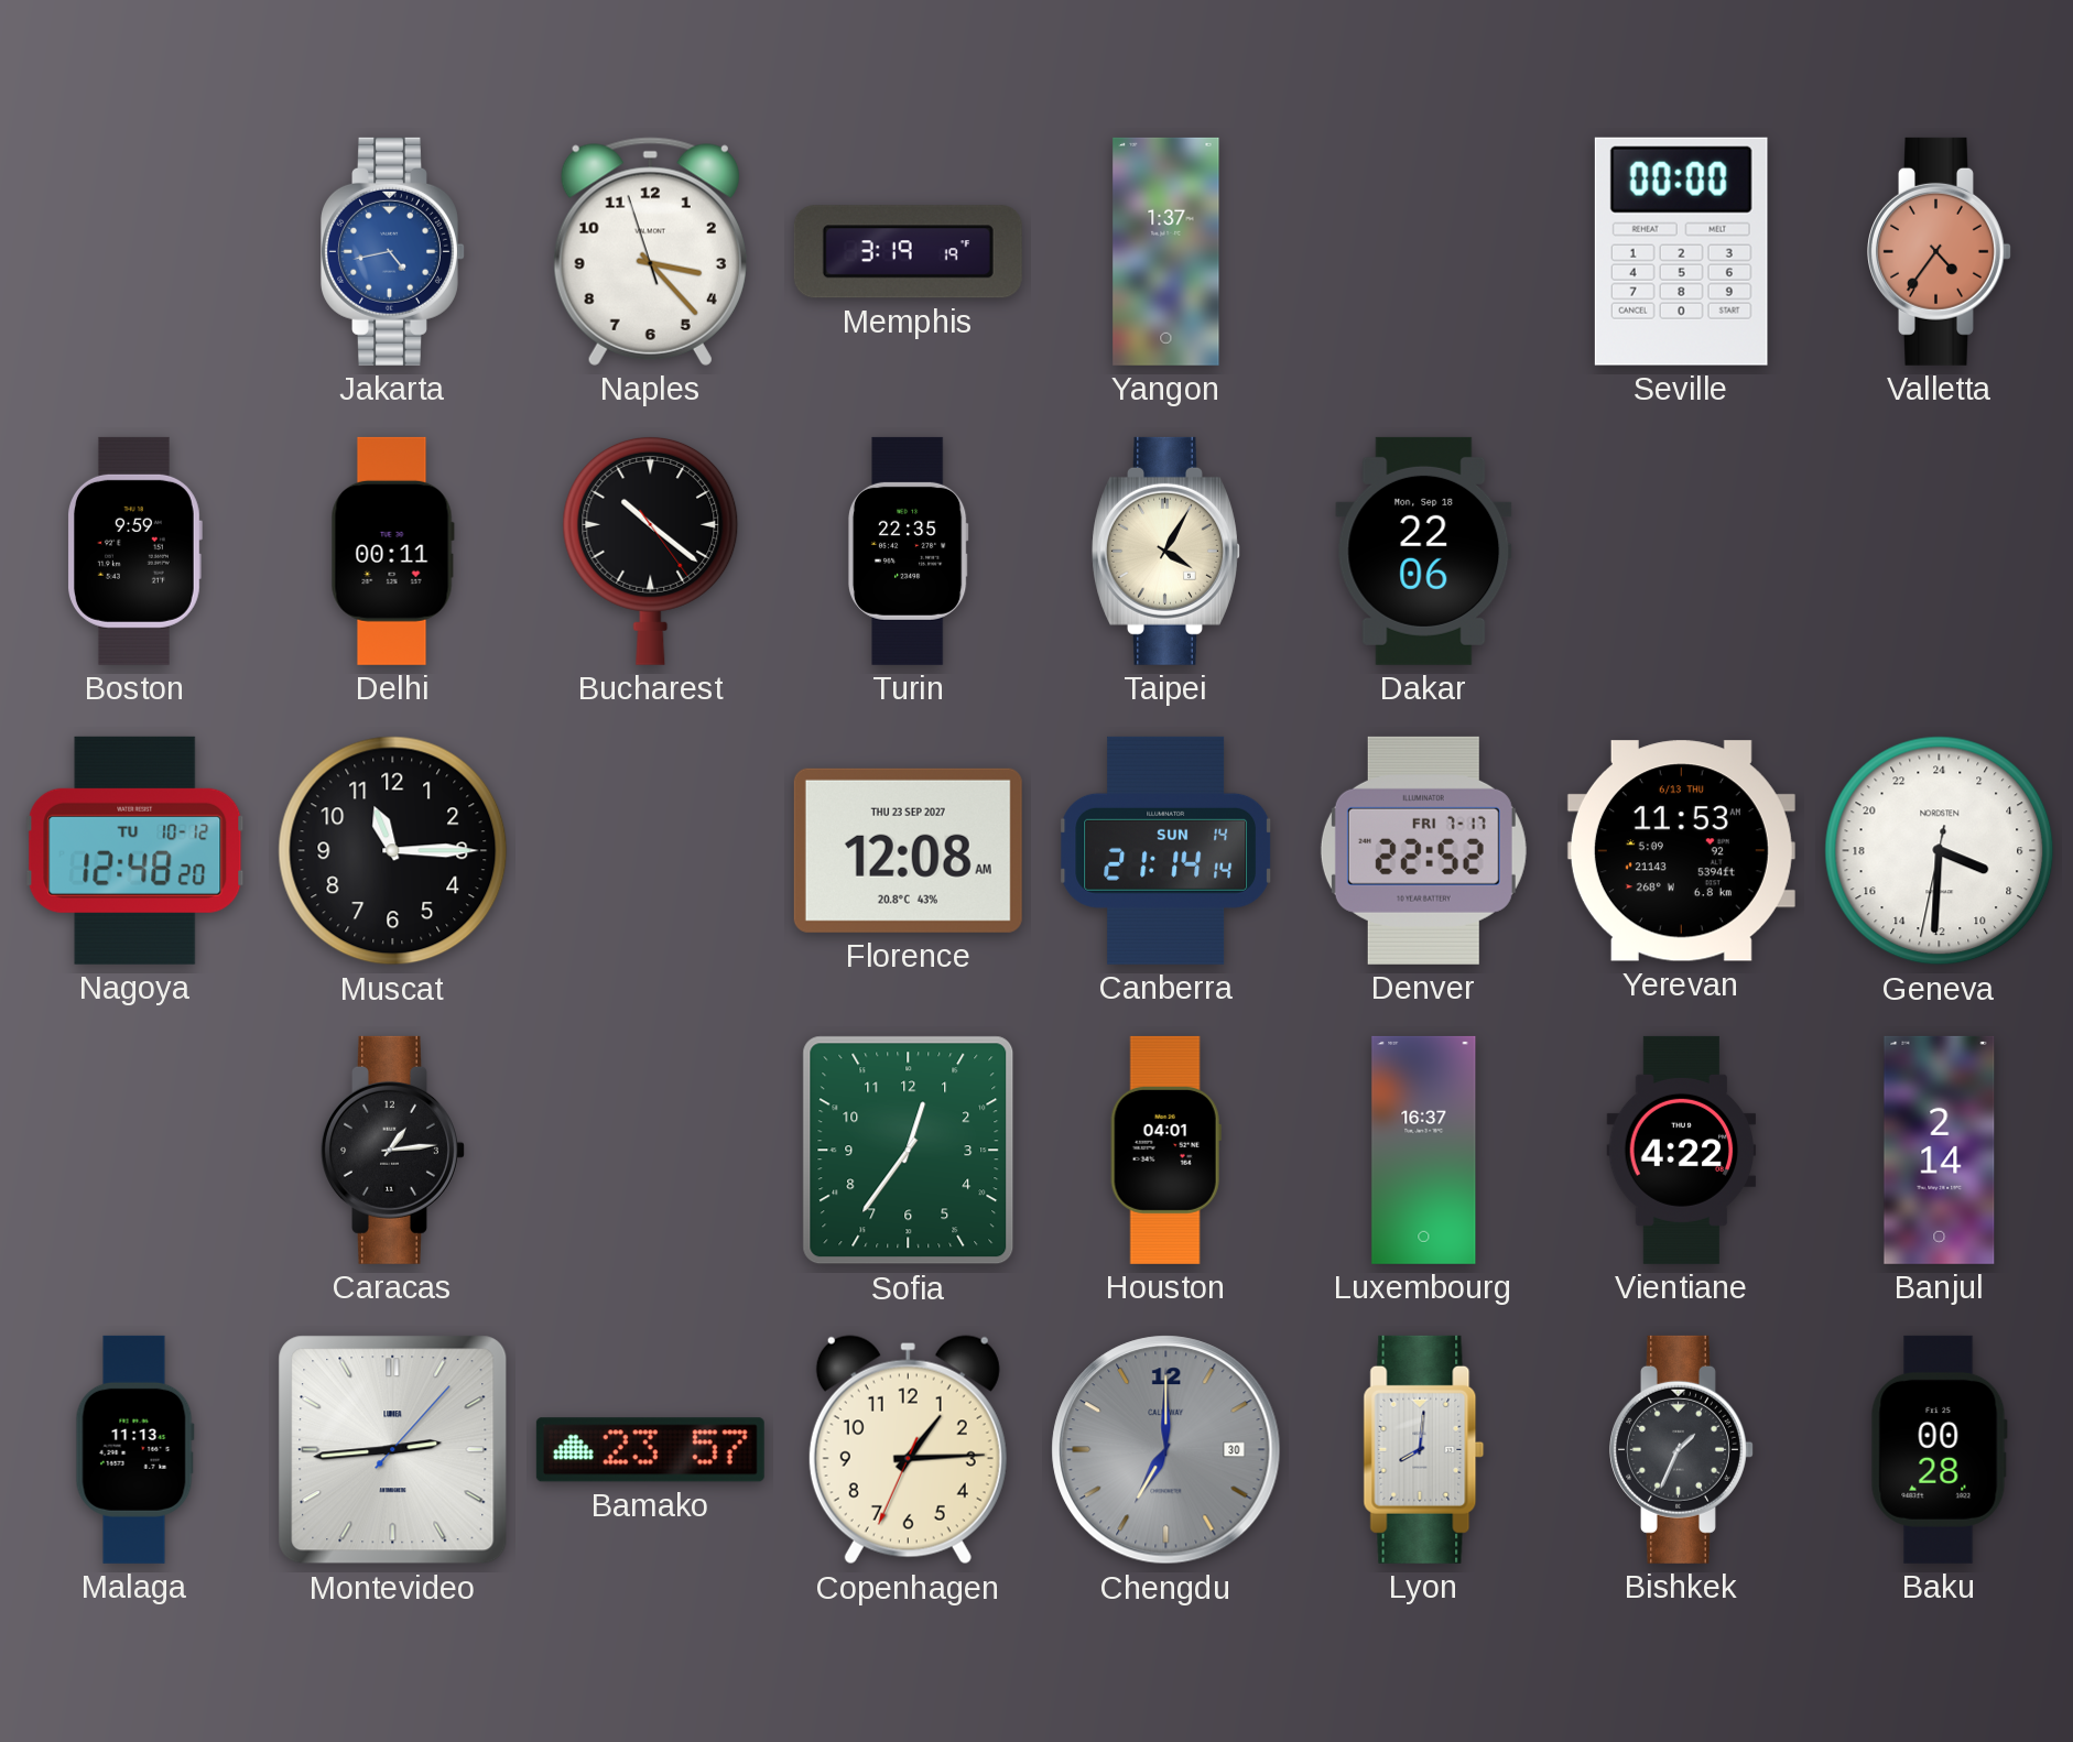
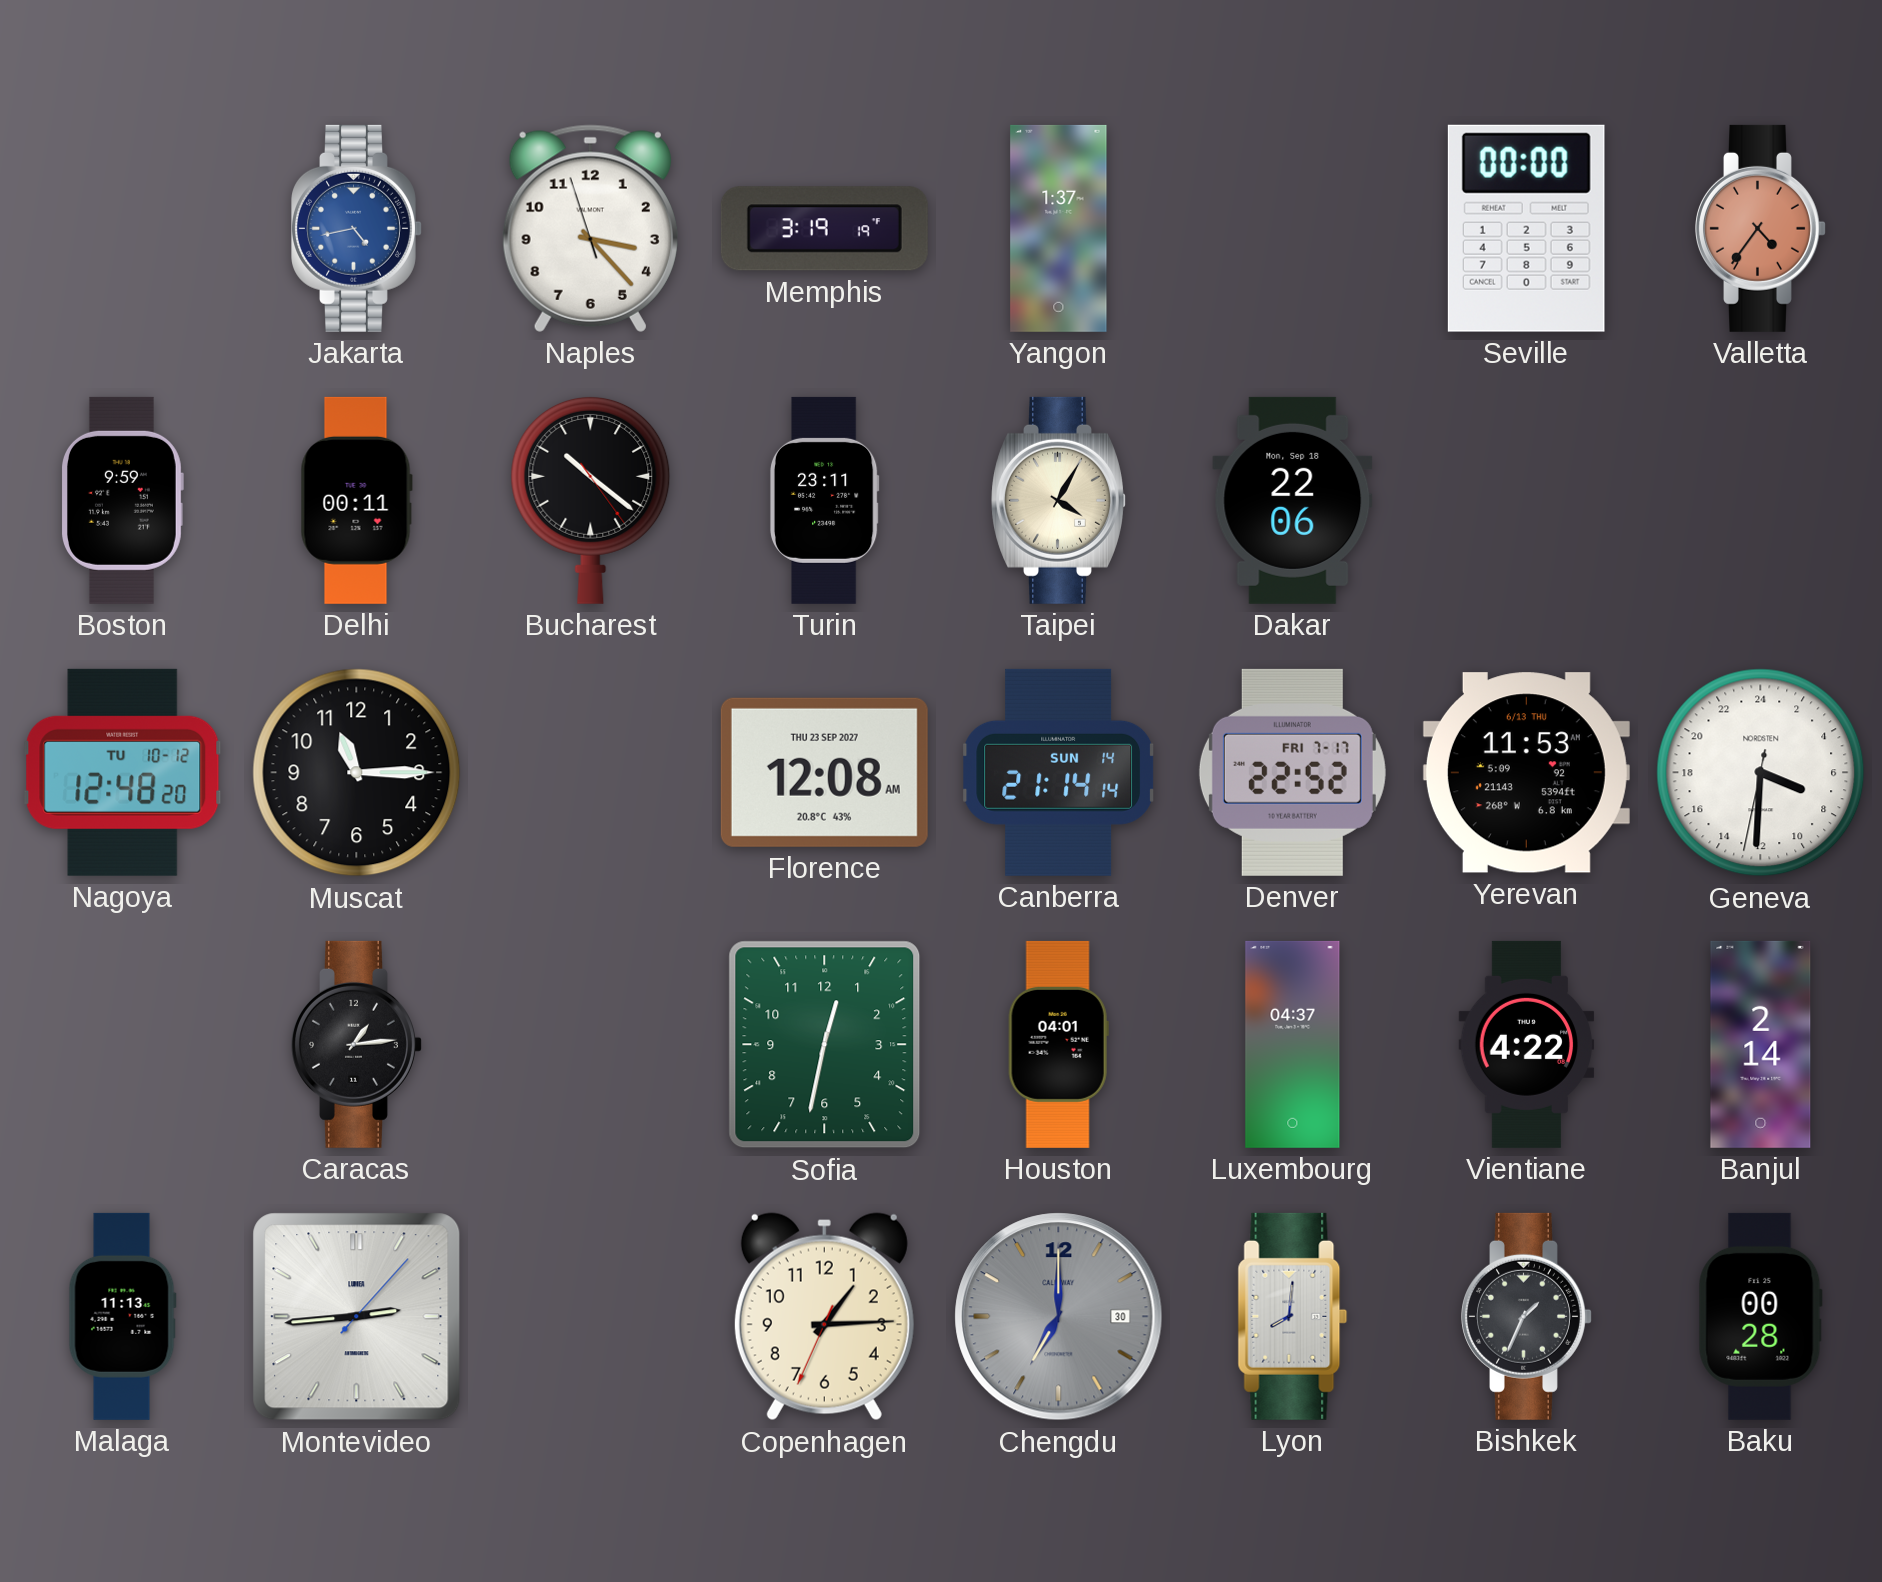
Turin: 22:35 -> 23:11
Sofia: 12:36 -> 12:32
Luxembourg: 16:37 -> 04:37
Bamako: 23:57 -> none
